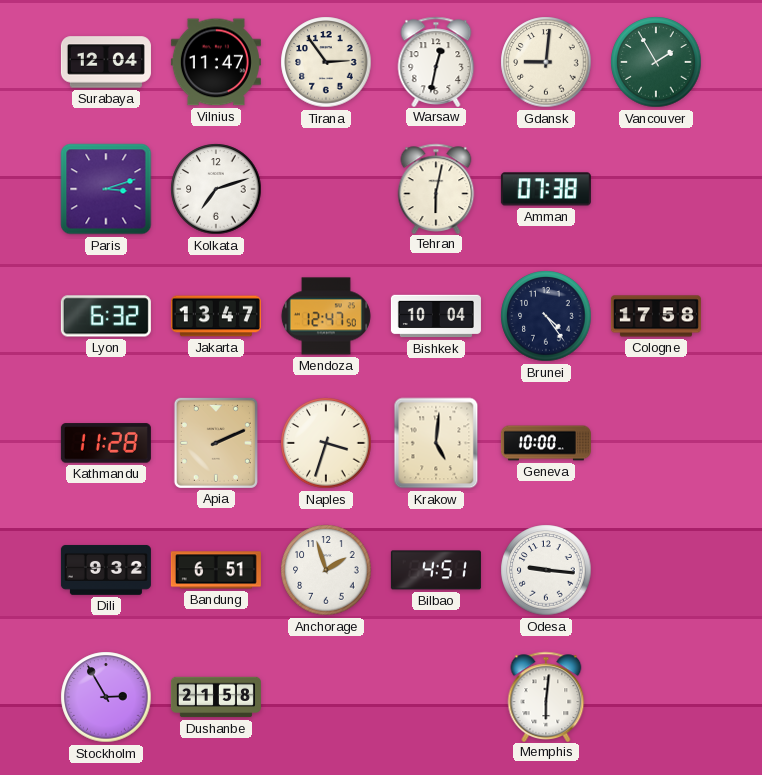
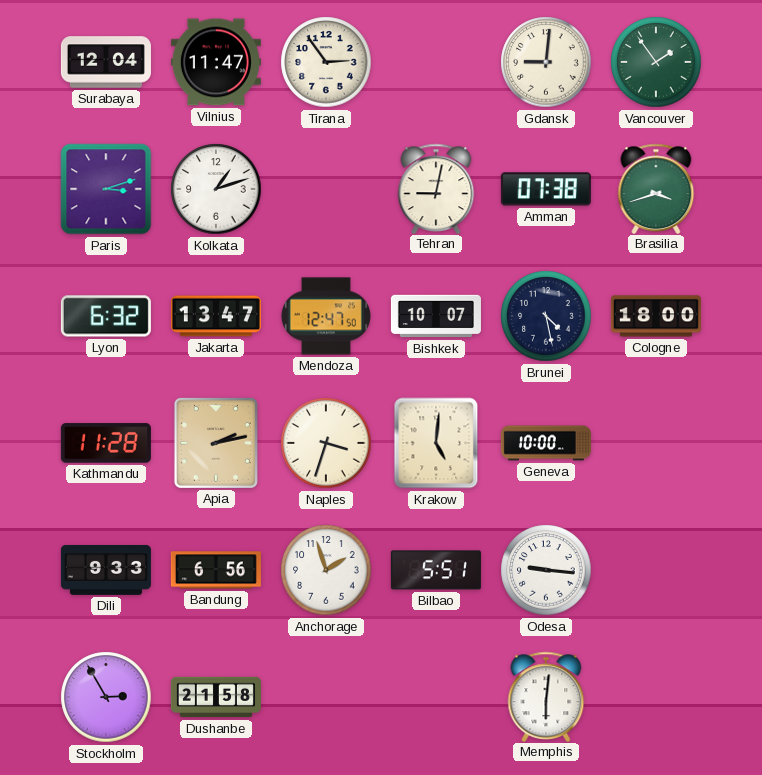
Warsaw: 12:32 -> none
Vancouver: 1:55 -> 1:54
Kolkata: 7:12 -> 1:12
Tehran: 6:02 -> 9:02
Brasilia: none -> 3:42
Bishkek: 10:04 -> 10:07
Brunei: 4:24 -> 4:28
Cologne: 17:58 -> 18:00
Apia: 2:11 -> 2:13
Dili: 9:32 -> 9:33
Bandung: 6:51 -> 6:56
Bilbao: 4:51 -> 5:51
